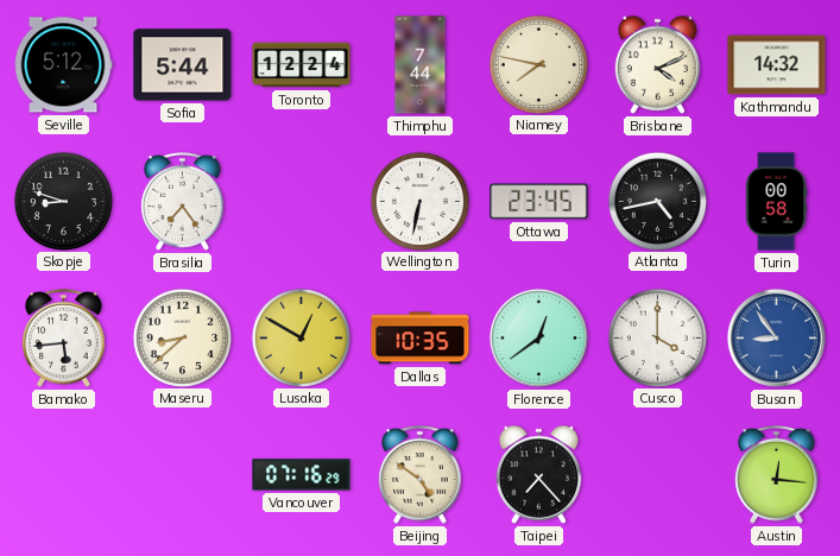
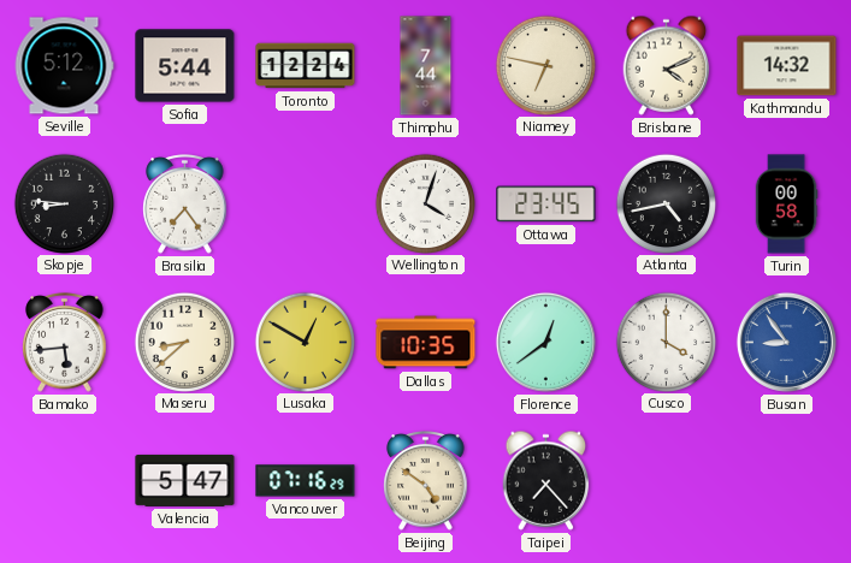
Niamey: 7:47 -> 6:47
Skopje: 8:48 -> 8:46
Wellington: 6:32 -> 4:03
Valencia: none -> 5:47
Austin: 12:16 -> none
